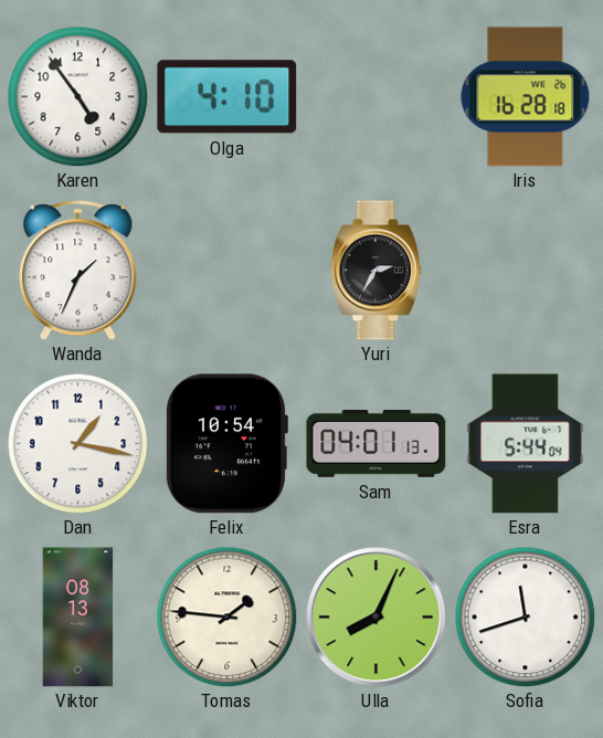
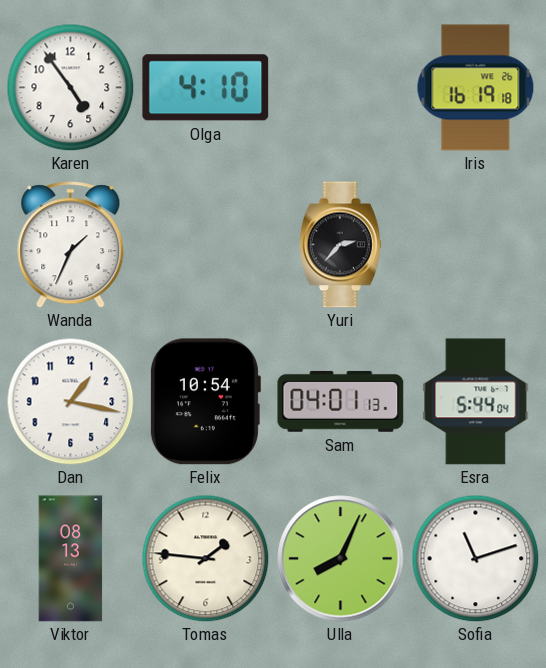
Iris: 16:28 -> 16:19
Yuri: 2:35 -> 2:37
Sofia: 11:42 -> 11:12
